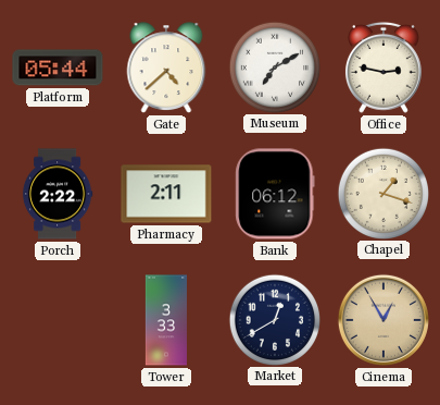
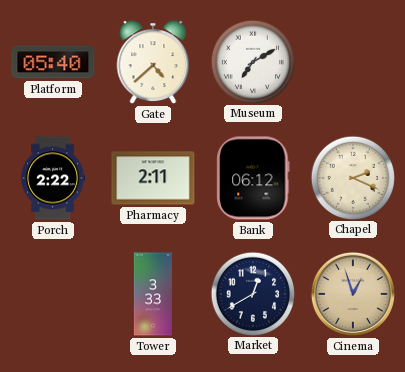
Platform: 05:44 -> 05:40
Office: 2:47 -> none
Chapel: 1:18 -> 2:19
Cinema: 12:55 -> 12:57
